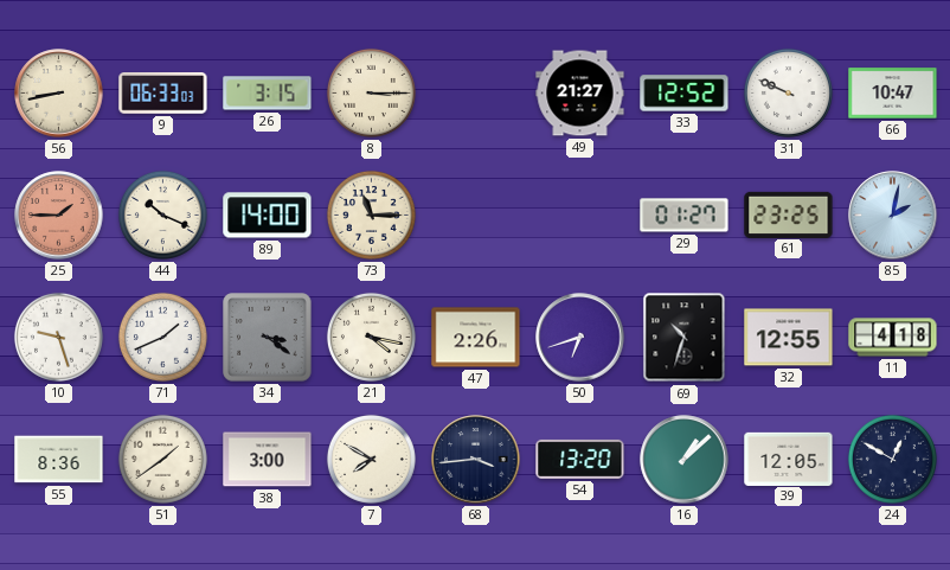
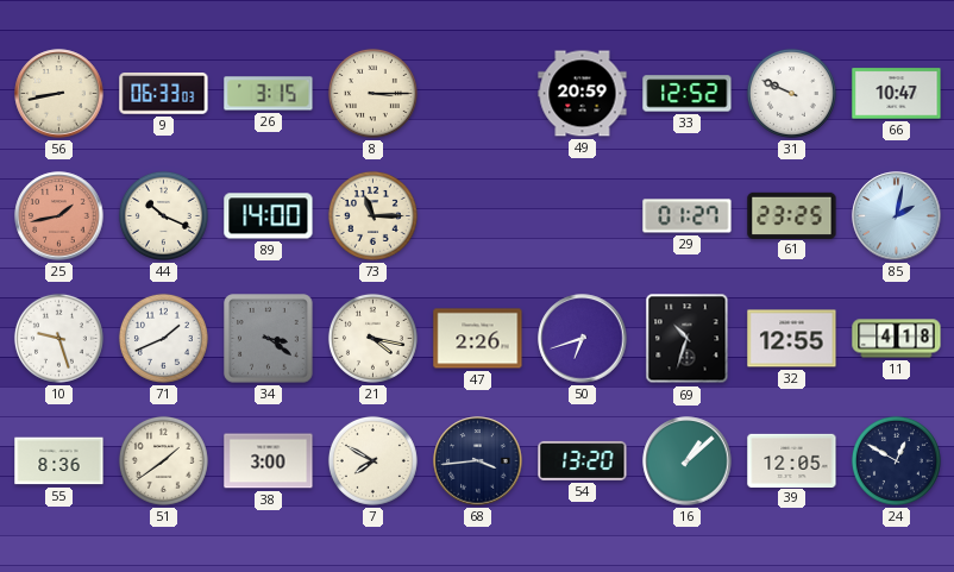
49: 21:27 -> 20:59
25: 1:45 -> 1:43
